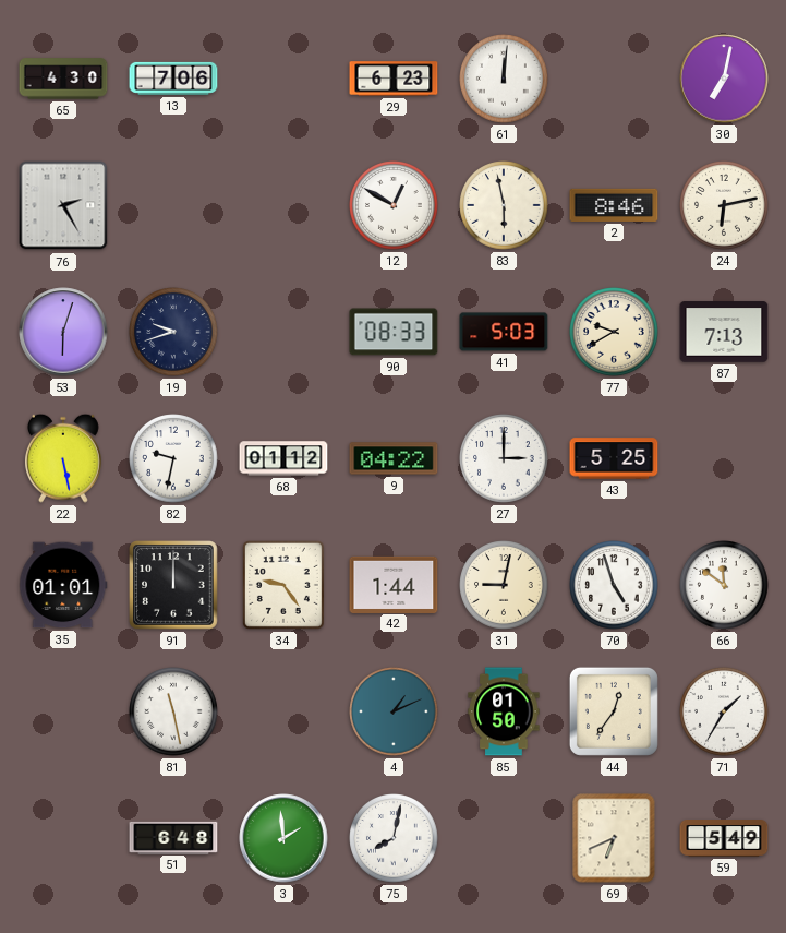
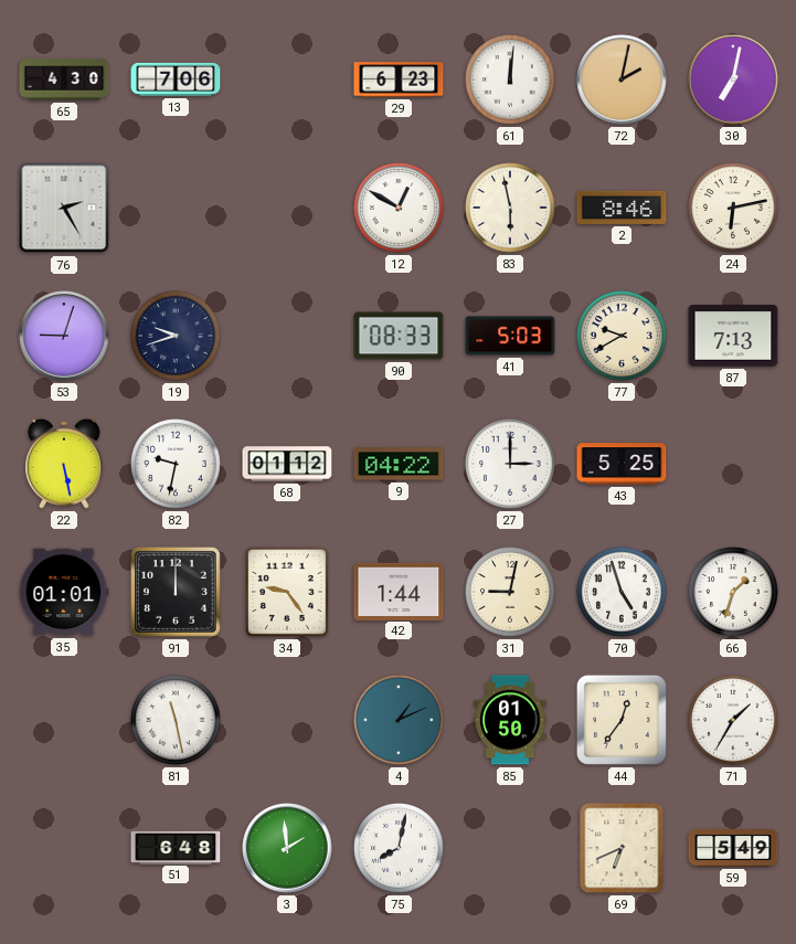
72: none -> 2:02
53: 6:03 -> 9:03
66: 11:51 -> 1:33
